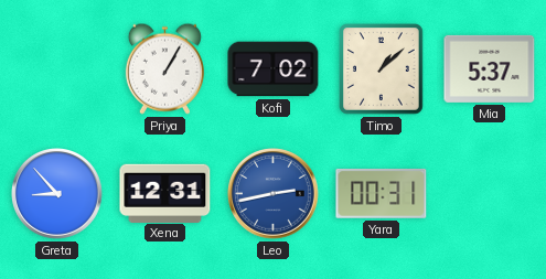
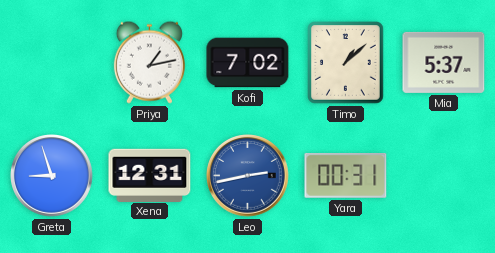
Priya: 1:05 -> 1:13
Greta: 8:53 -> 8:57
